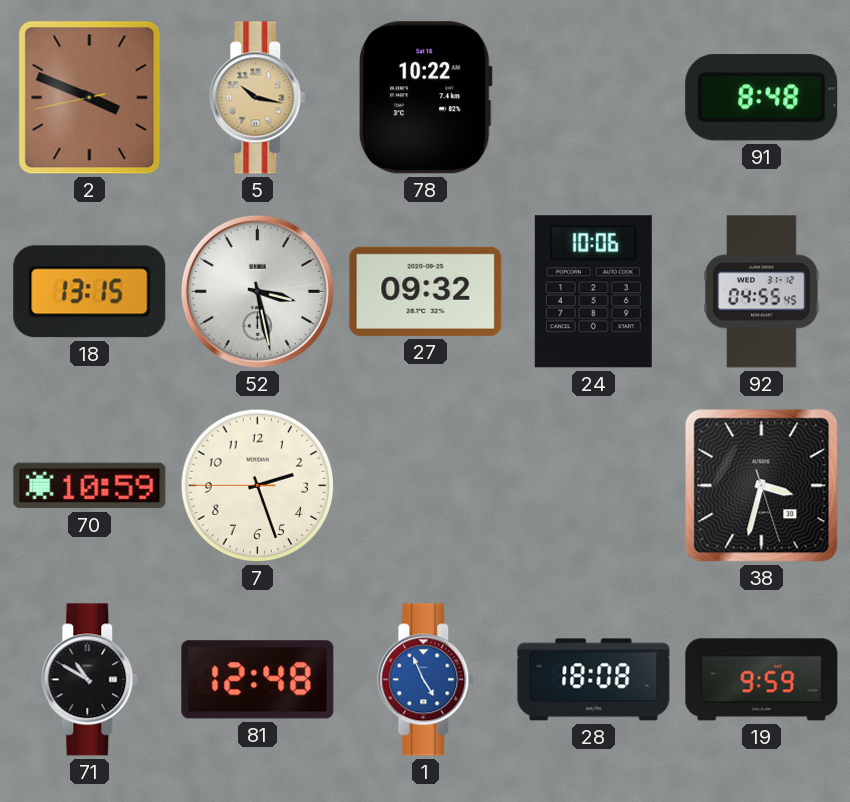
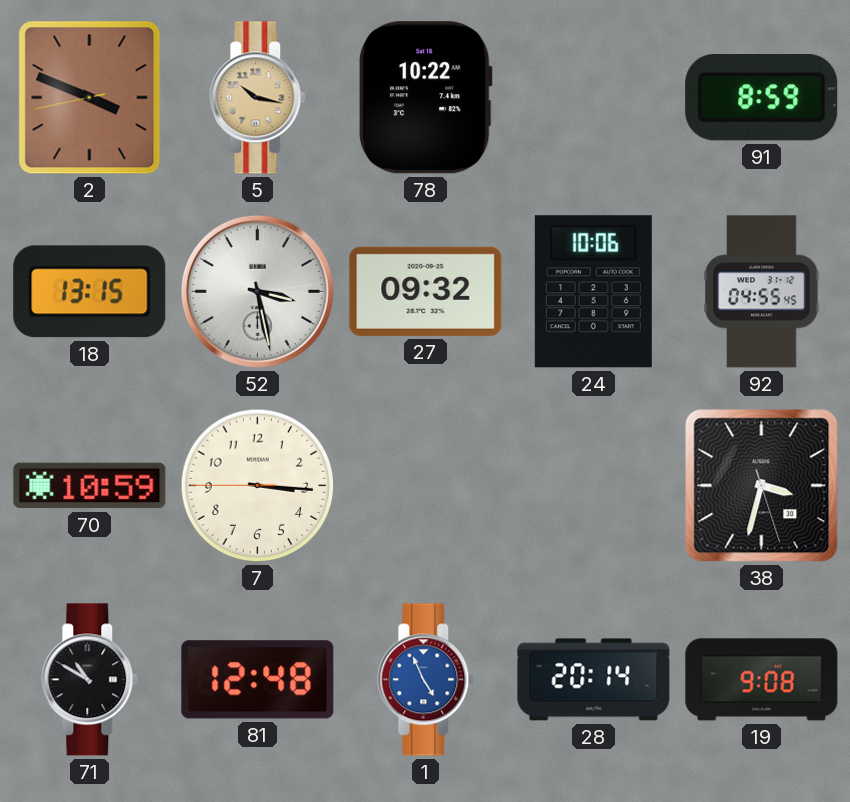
91: 8:48 -> 8:59
7: 2:26 -> 3:15
28: 18:08 -> 20:14
19: 9:59 -> 9:08
